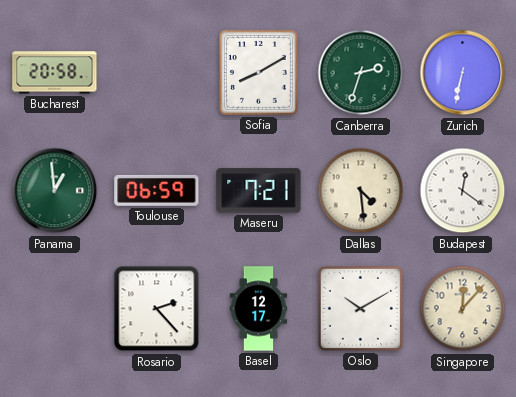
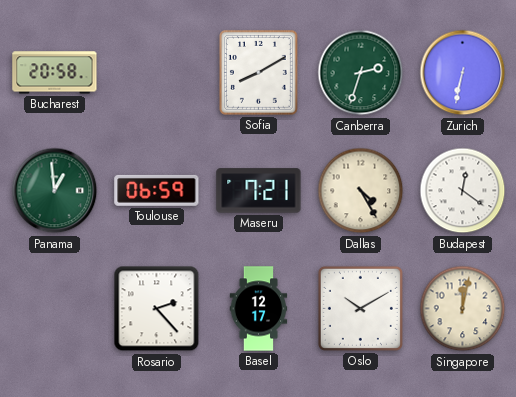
Dallas: 4:29 -> 4:25
Singapore: 12:07 -> 12:02
